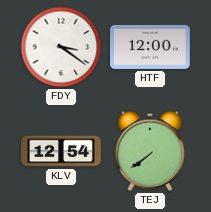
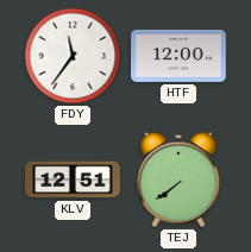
FDY: 3:21 -> 11:36
KLV: 12:54 -> 12:51
